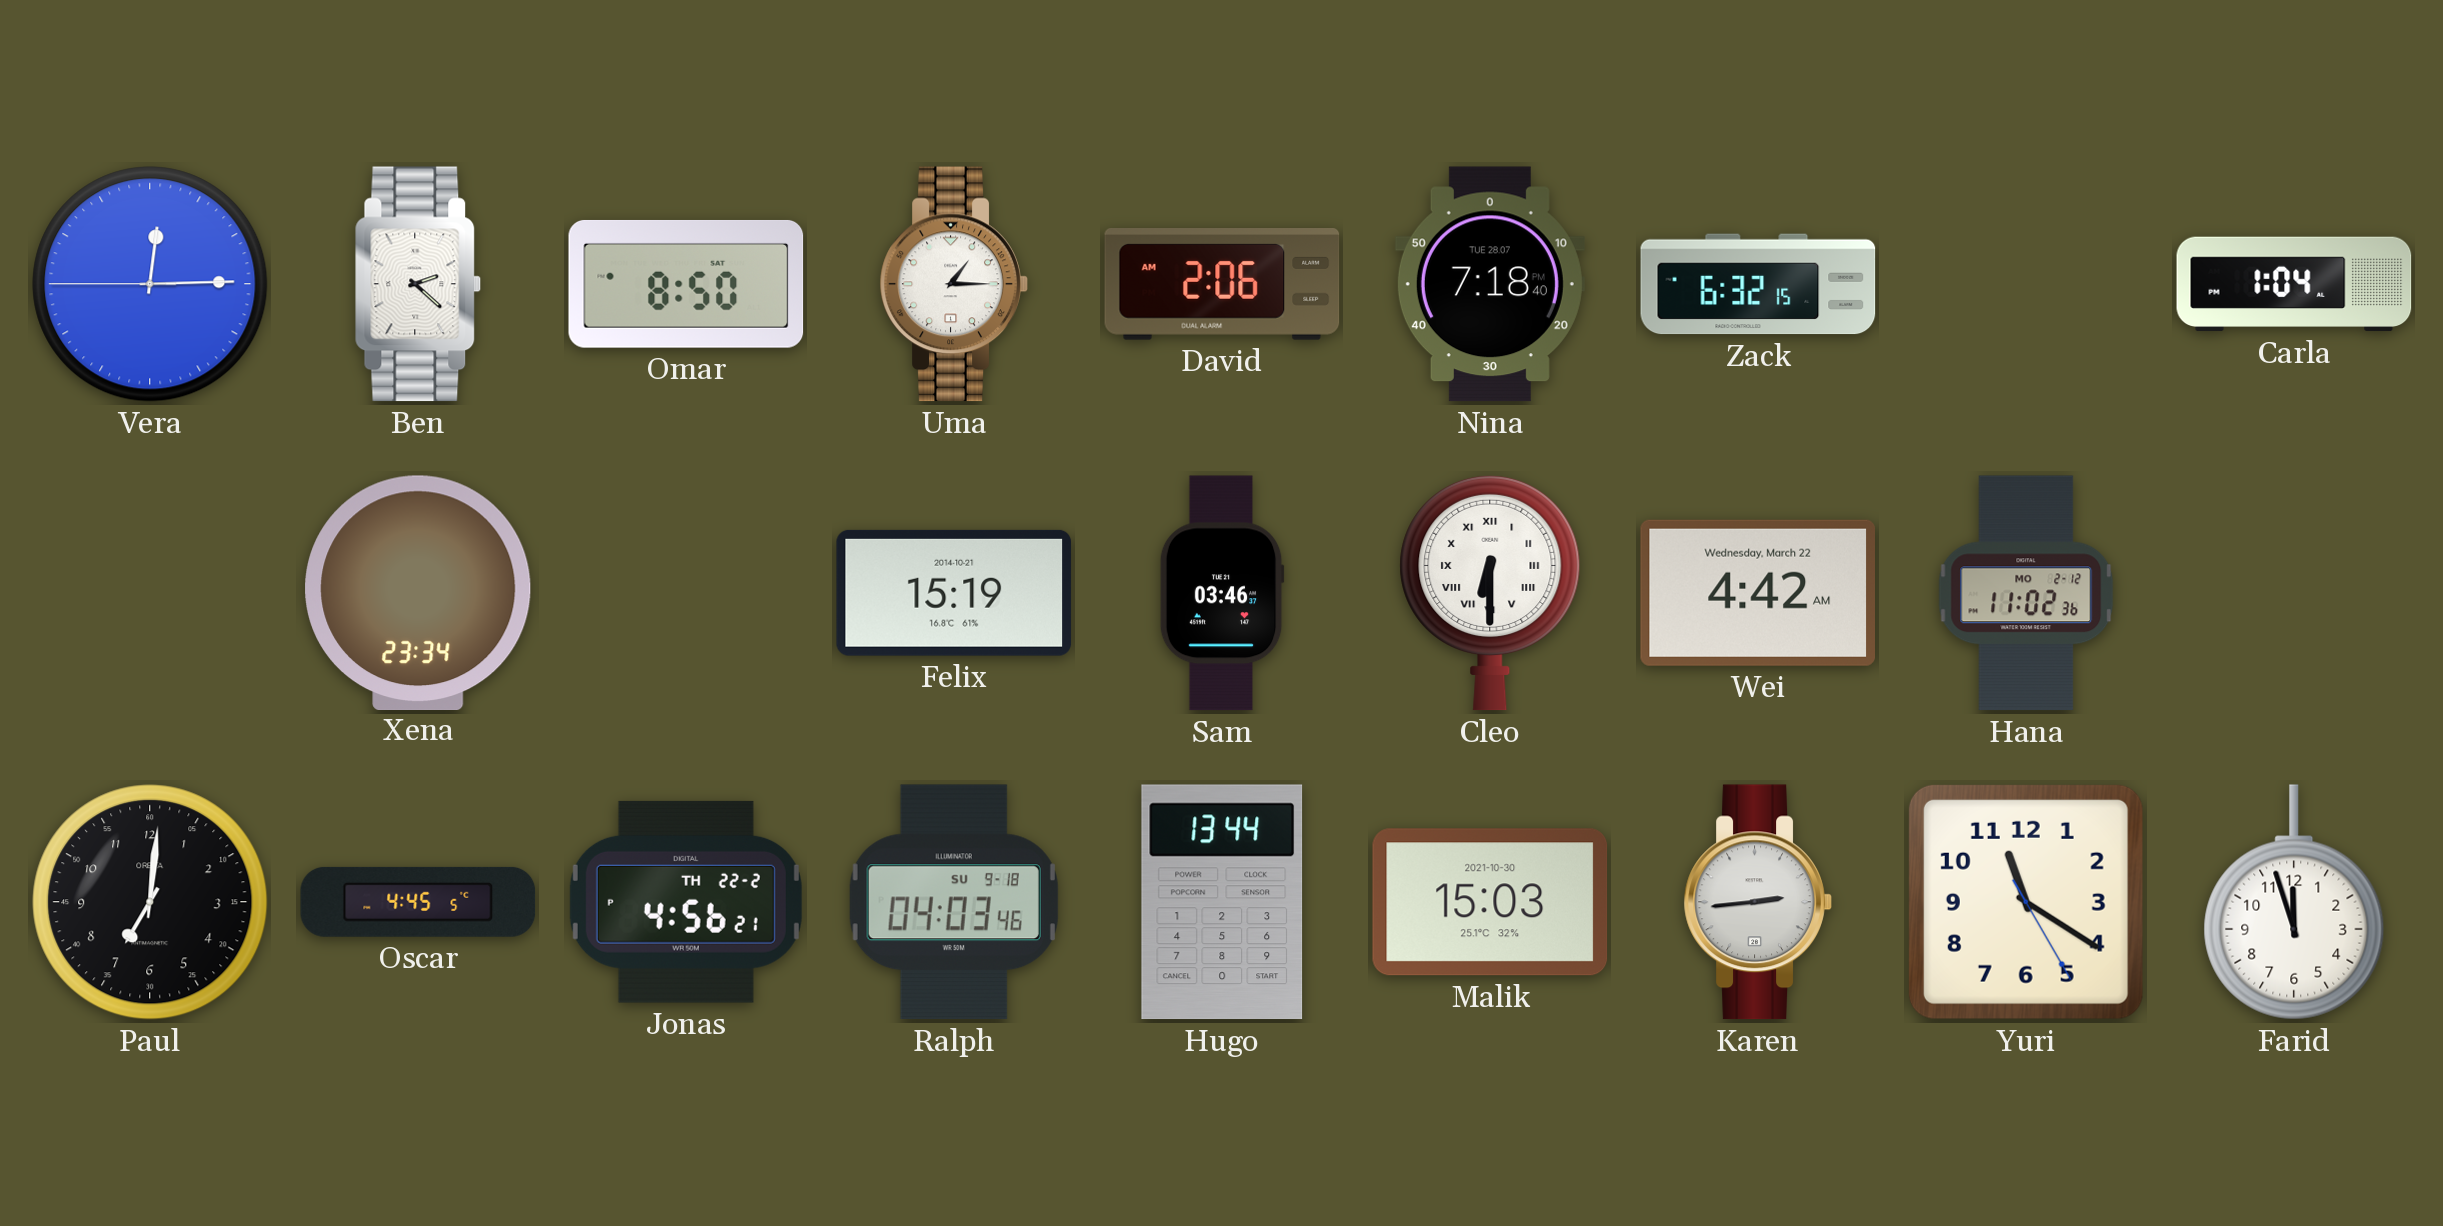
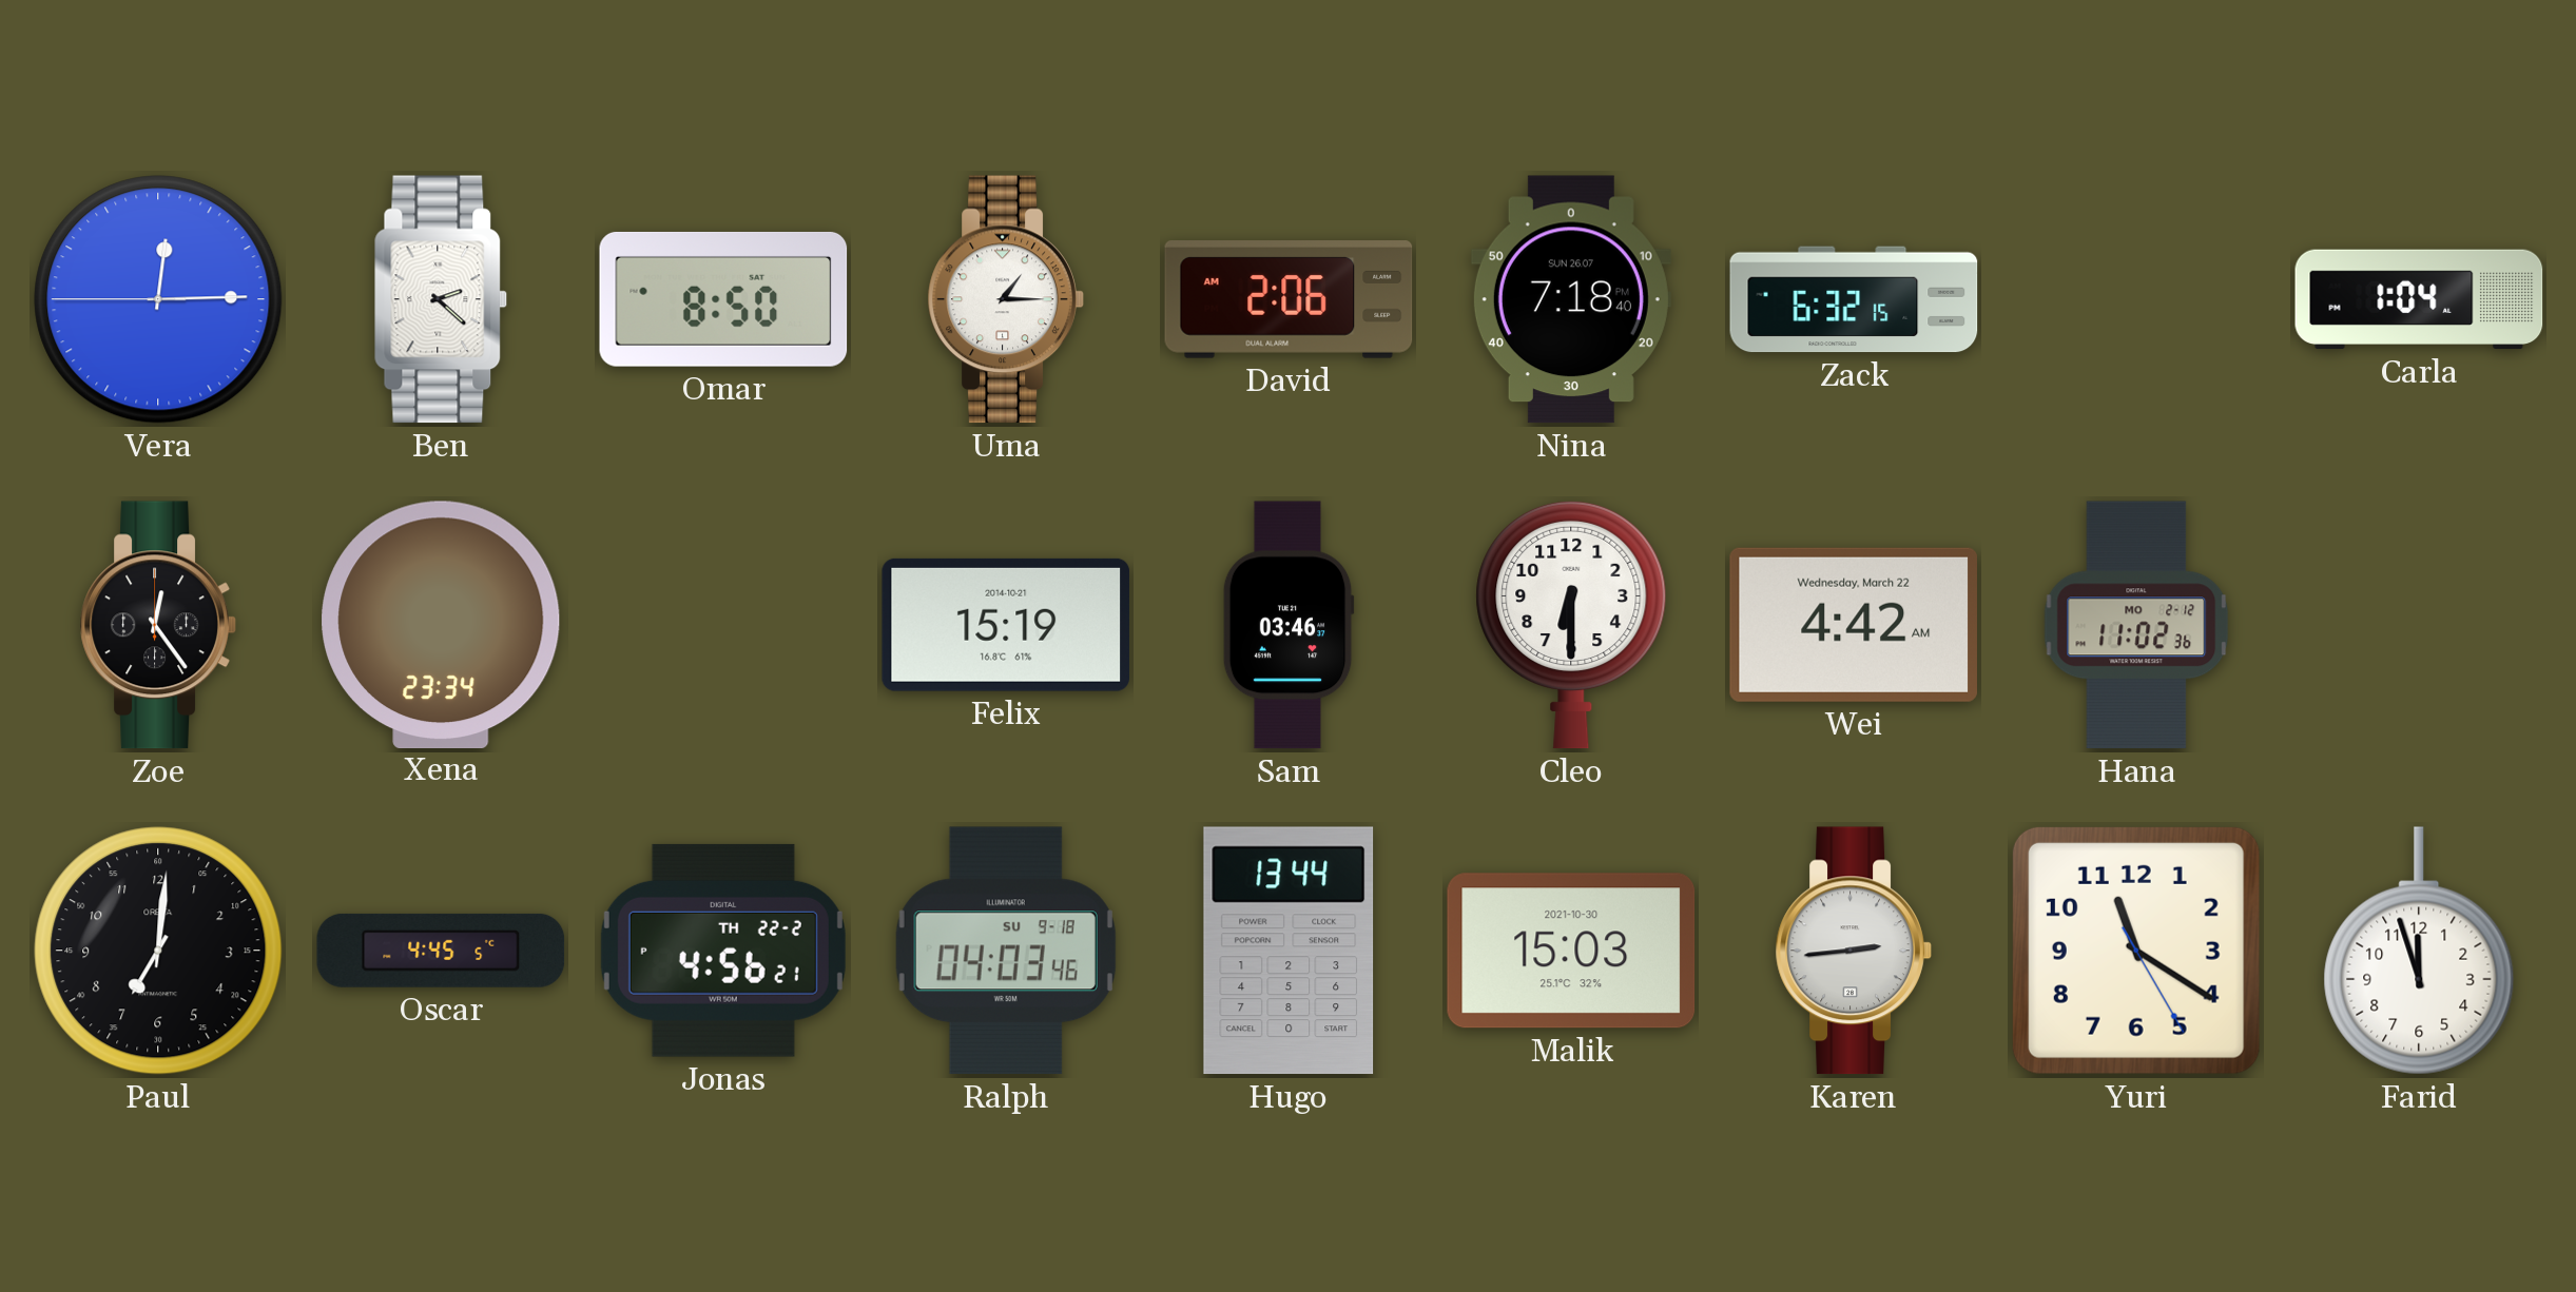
Nina date: TUE 28.07 -> SUN 26.07
Zoe: none -> 12:24
Cleo numerals: Roman -> Arabic
